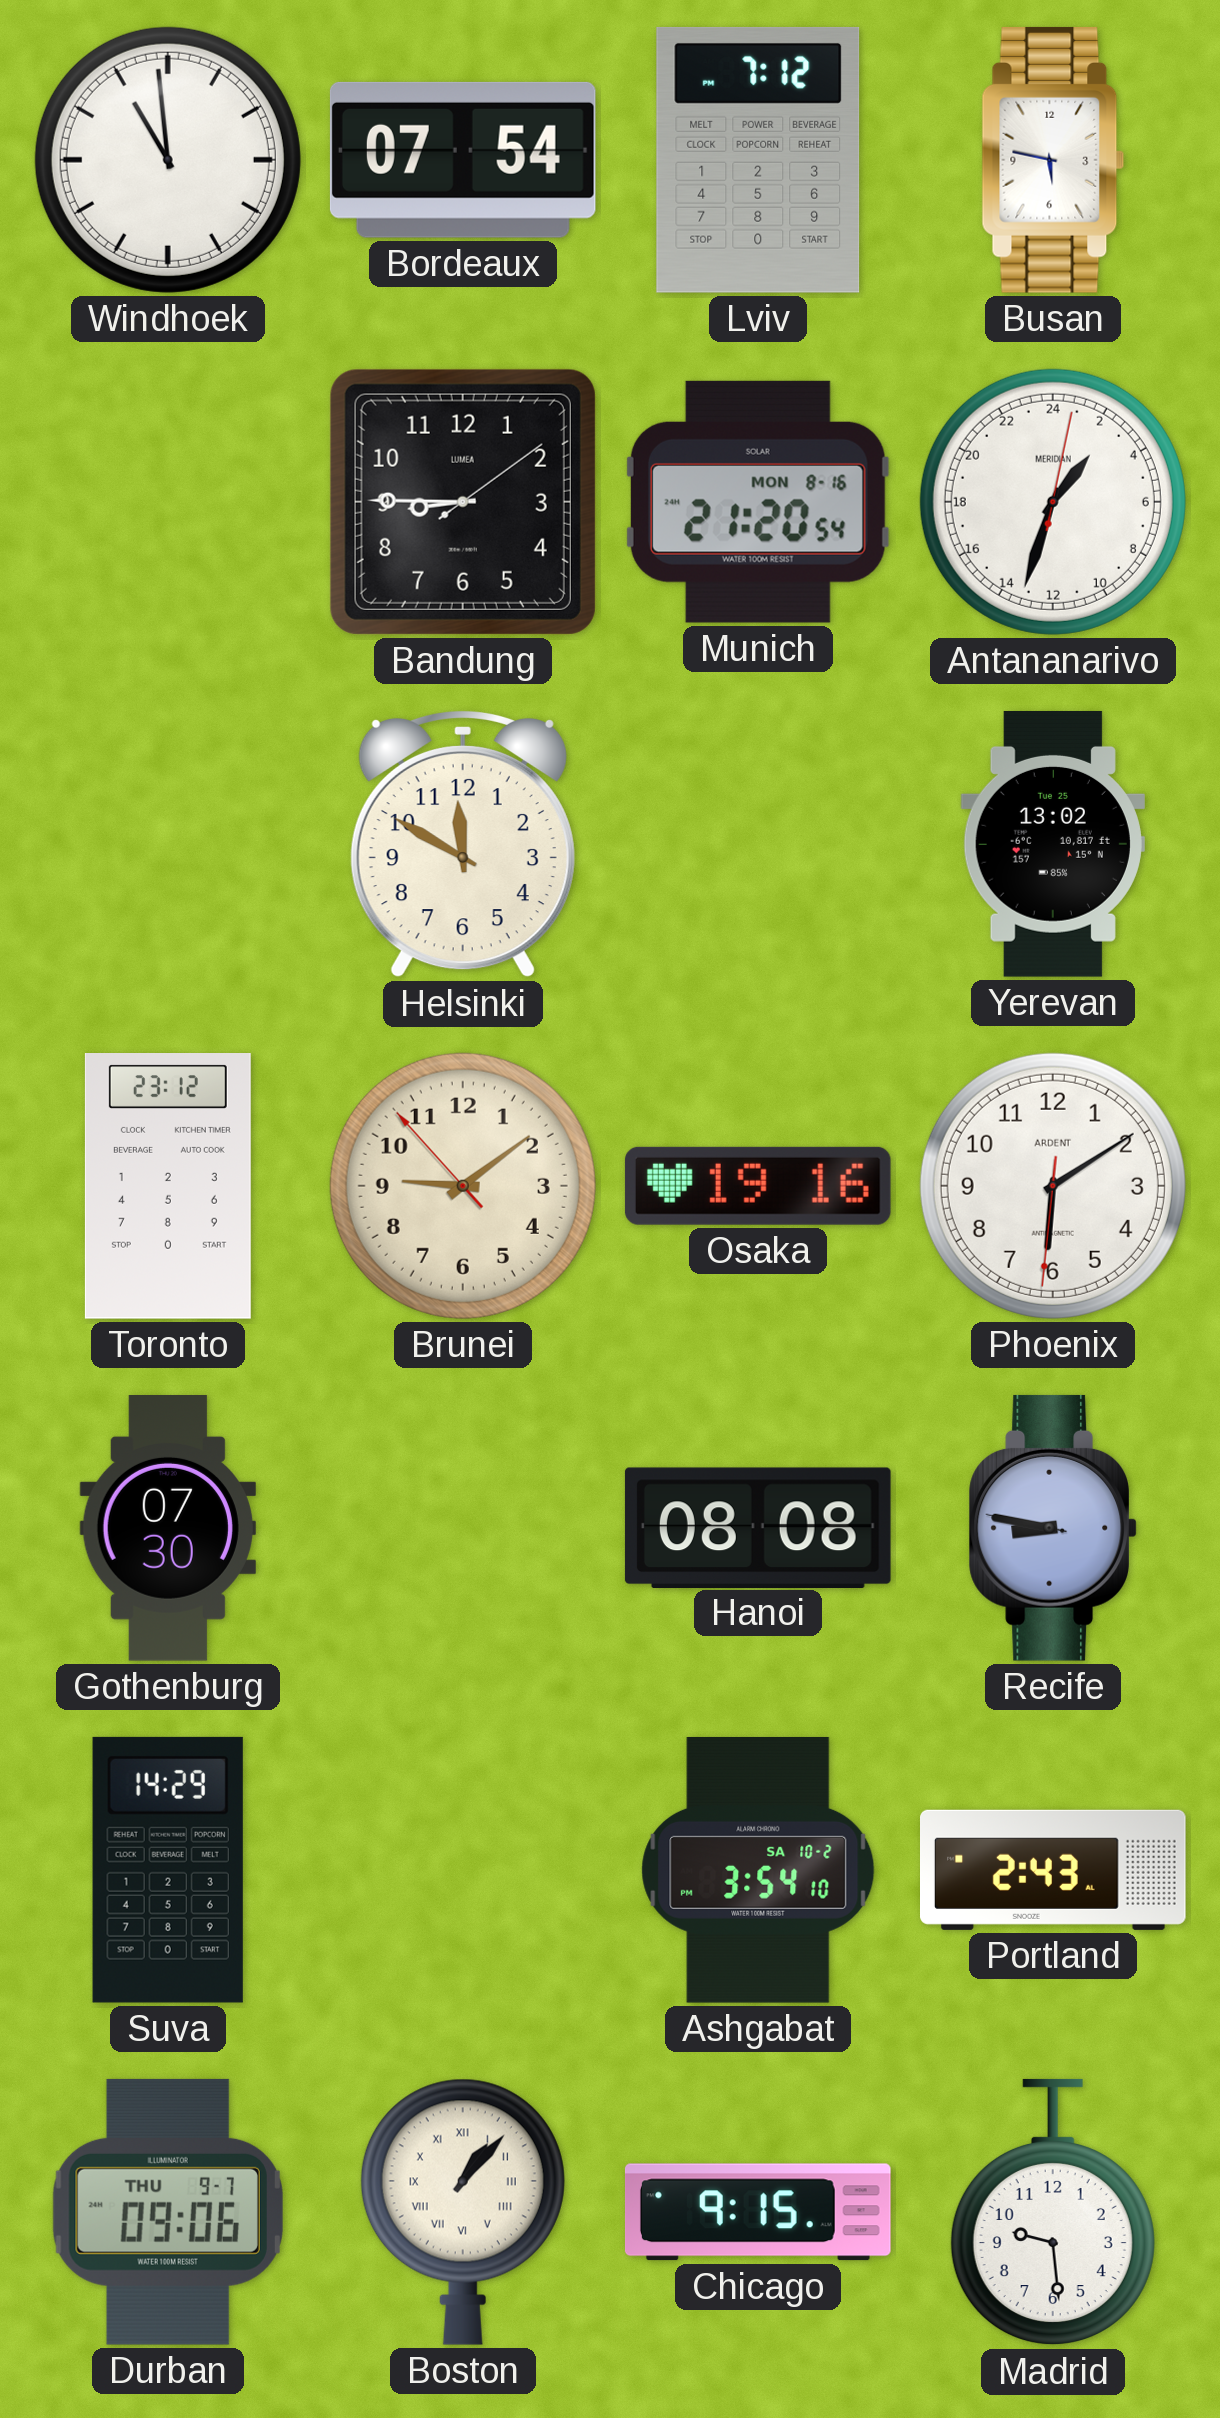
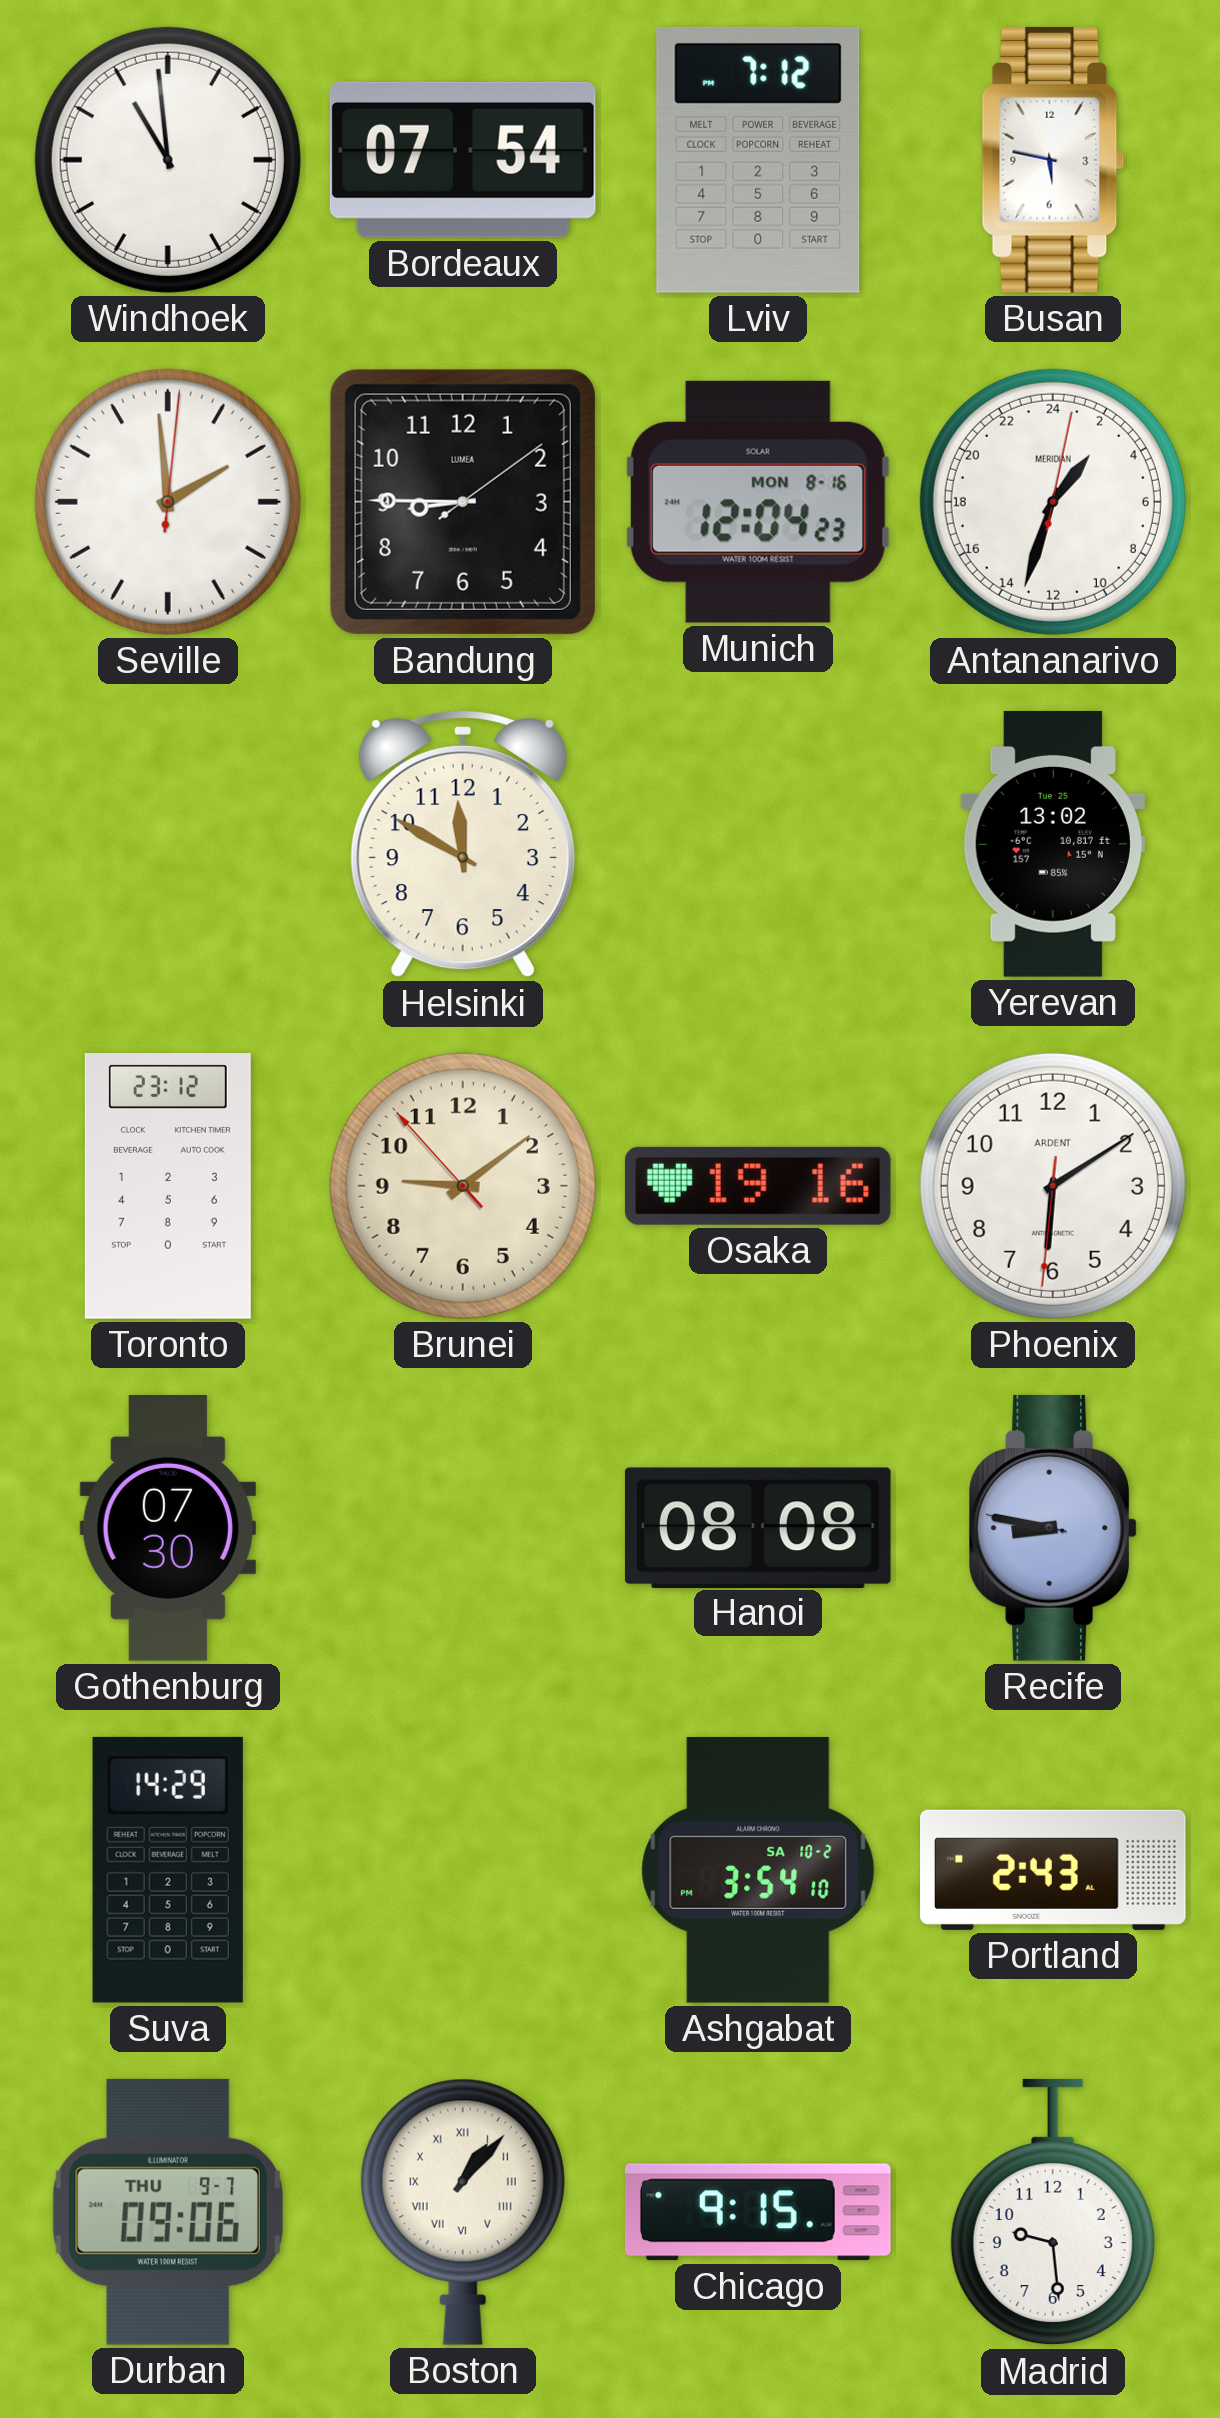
Seville: none -> 1:59
Munich: 21:20 -> 12:04
